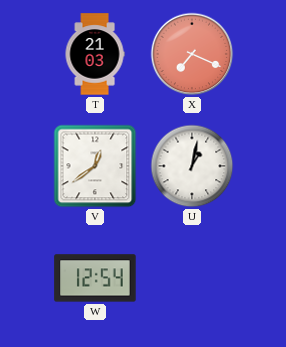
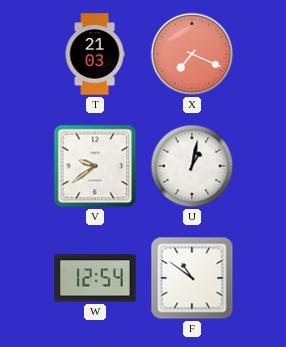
V: 12:39 -> 9:39
F: none -> 10:51
